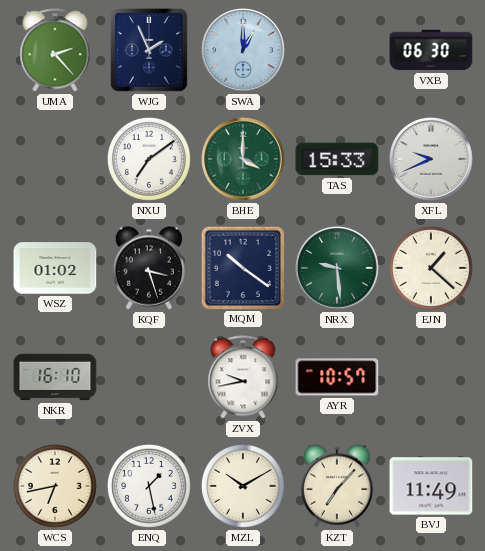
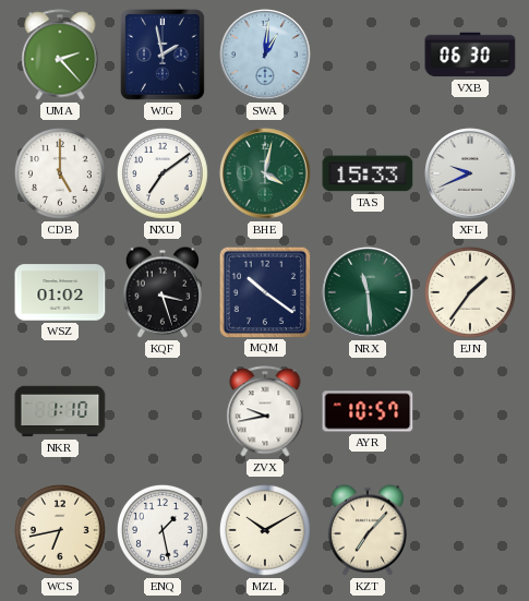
WJG: 1:56 -> 1:58
SWA: 1:00 -> 1:01
CDB: none -> 5:00
BHE: 4:00 -> 4:02
NRX: 9:29 -> 11:29
EJN: 1:22 -> 1:36
NKR: 16:10 -> 1:10
BVJ: 11:49 -> none
